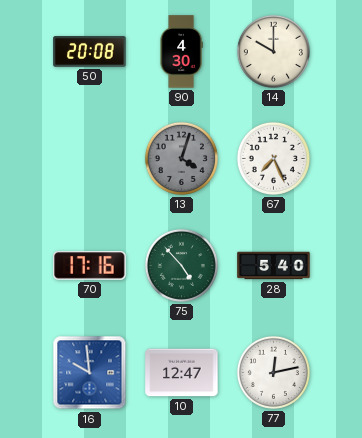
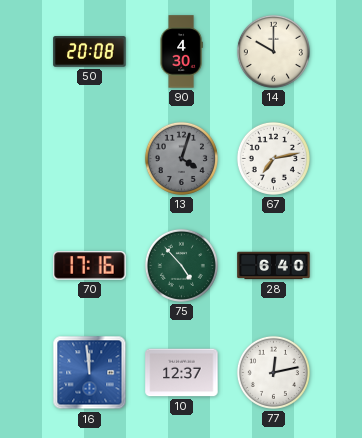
67: 7:26 -> 7:13
28: 5:40 -> 6:40
16: 9:59 -> 11:59
10: 12:47 -> 12:37
